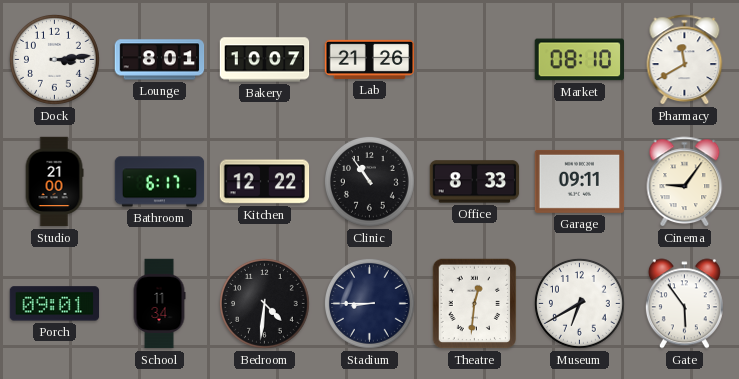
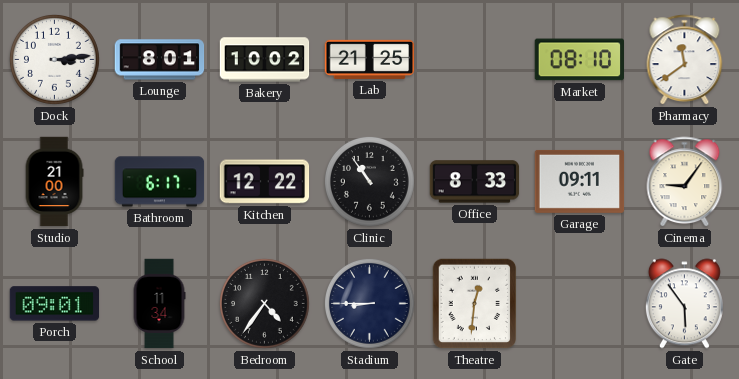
Bakery: 10:07 -> 10:02
Lab: 21:26 -> 21:25
Pharmacy: 11:40 -> 11:39
Bedroom: 4:31 -> 4:36
Museum: 6:40 -> none
